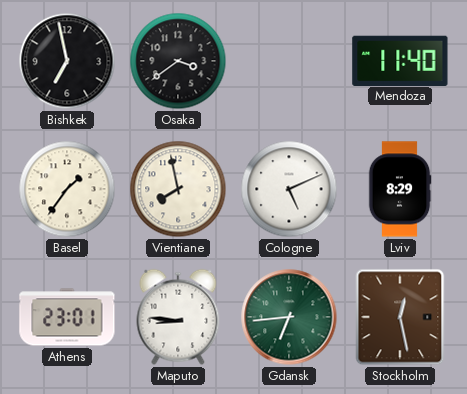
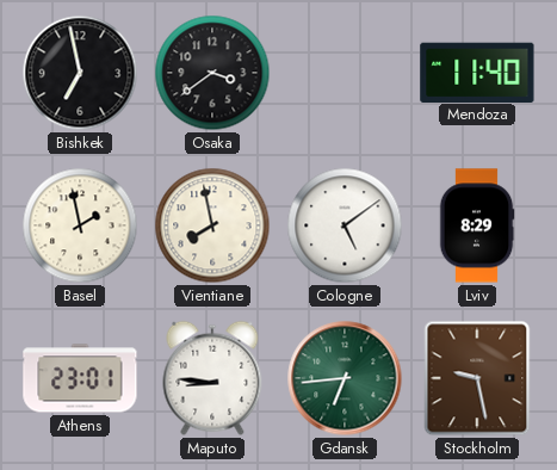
Basel: 1:36 -> 1:58
Cologne: 5:11 -> 5:09
Stockholm: 12:28 -> 9:28
